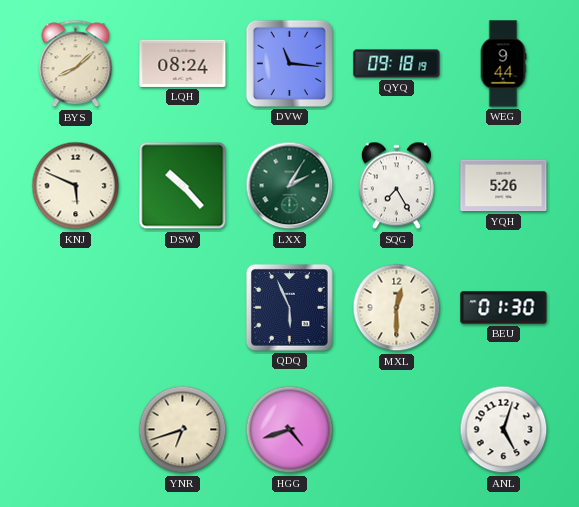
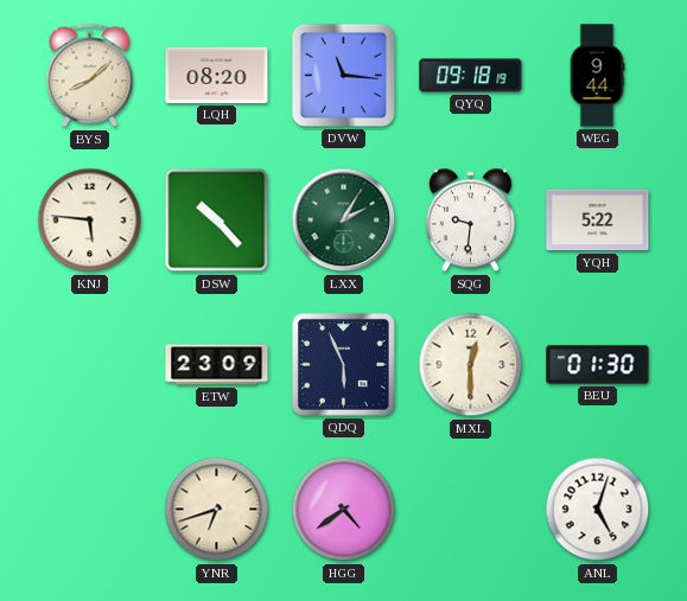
LQH: 08:24 -> 08:20
KNJ: 5:49 -> 5:46
SQG: 7:25 -> 9:31
YQH: 5:26 -> 5:22
ETW: none -> 23:09
HGG: 4:42 -> 4:39
